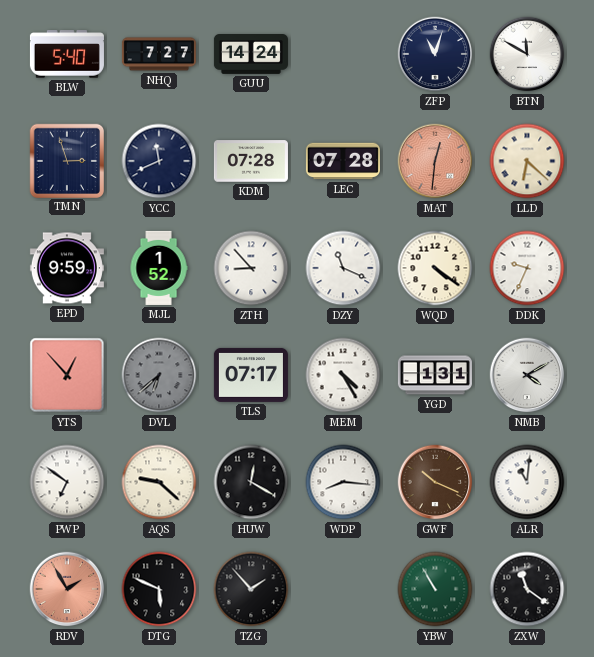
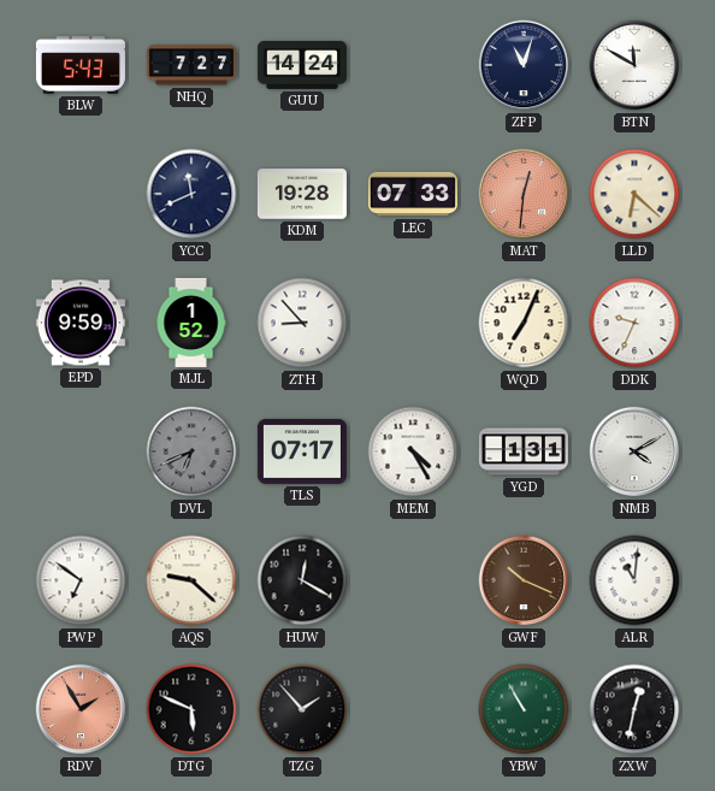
BLW: 5:40 -> 5:43
TMN: 2:57 -> none
KDM: 07:28 -> 19:28
LEC: 07:28 -> 07:33
DZY: 11:19 -> none
WQD: 4:21 -> 7:04
YTS: 12:53 -> none
DVL: 6:38 -> 6:41
WDP: 8:16 -> none
ZXW: 11:21 -> 12:32
